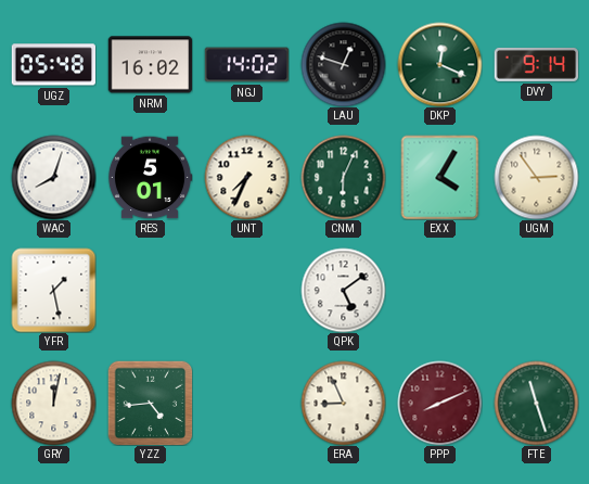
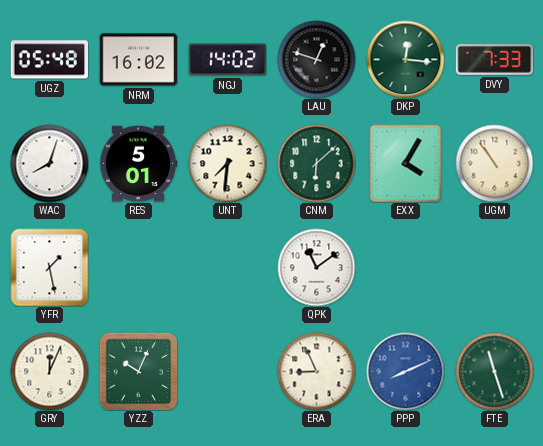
DKP: 12:19 -> 12:16
DVY: 9:14 -> 7:33
UNT: 7:34 -> 7:31
CNM: 6:04 -> 6:08
UGM: 2:54 -> 10:54
QPK: 5:09 -> 11:09
GRY: 12:02 -> 12:04
YZZ: 4:44 -> 10:04
PPP dial: burgundy -> blue
